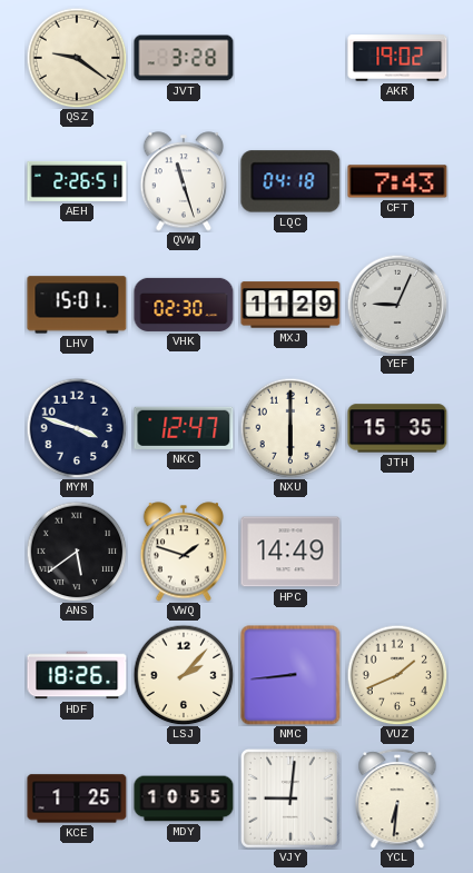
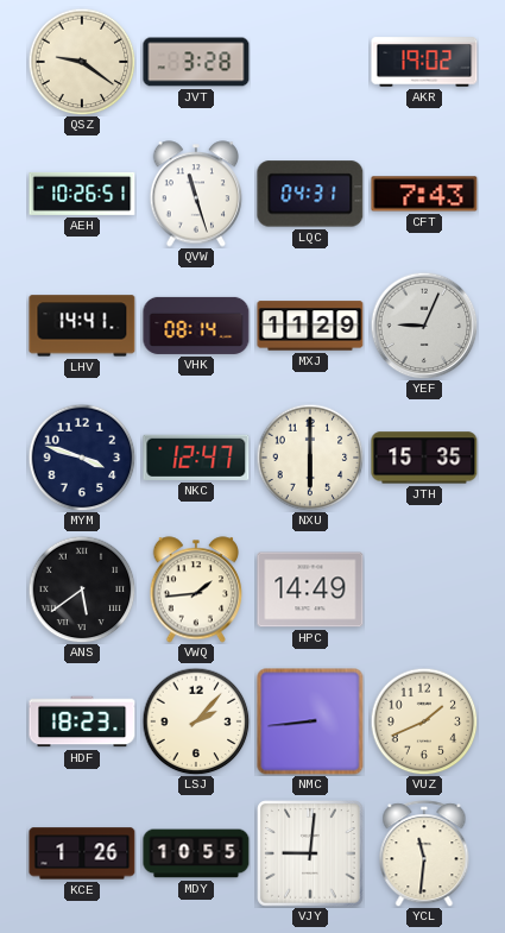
AEH: 2:26 -> 10:26
LQC: 04:18 -> 04:31
LHV: 15:01 -> 14:41
VHK: 02:30 -> 08:14
VWQ: 1:48 -> 1:44
HDF: 18:26 -> 18:23
KCE: 1:25 -> 1:26
YCL: 6:31 -> 11:31
